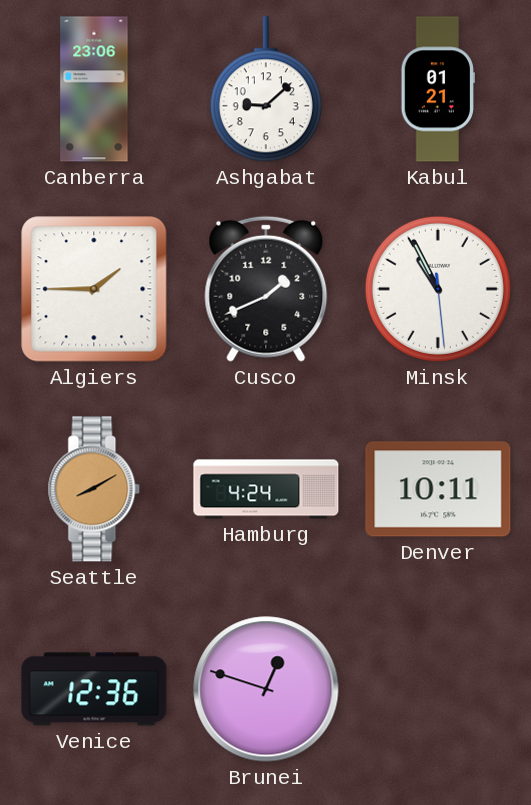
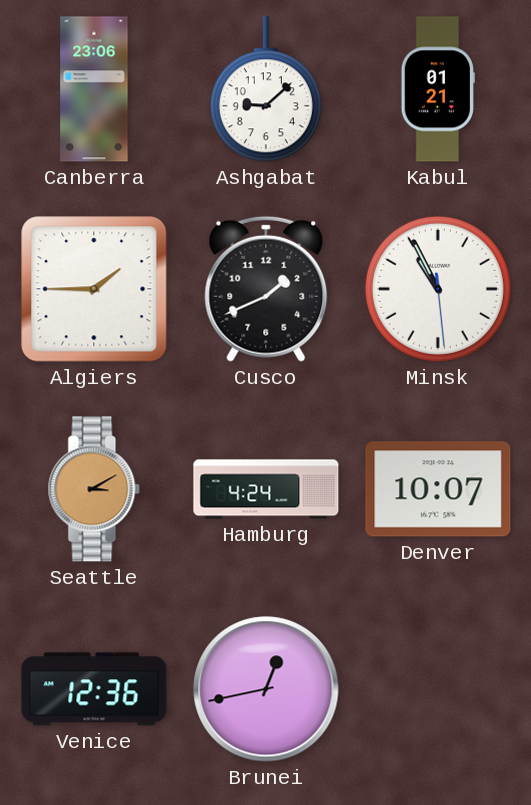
Seattle: 8:10 -> 3:10
Denver: 10:11 -> 10:07
Brunei: 12:48 -> 12:43
